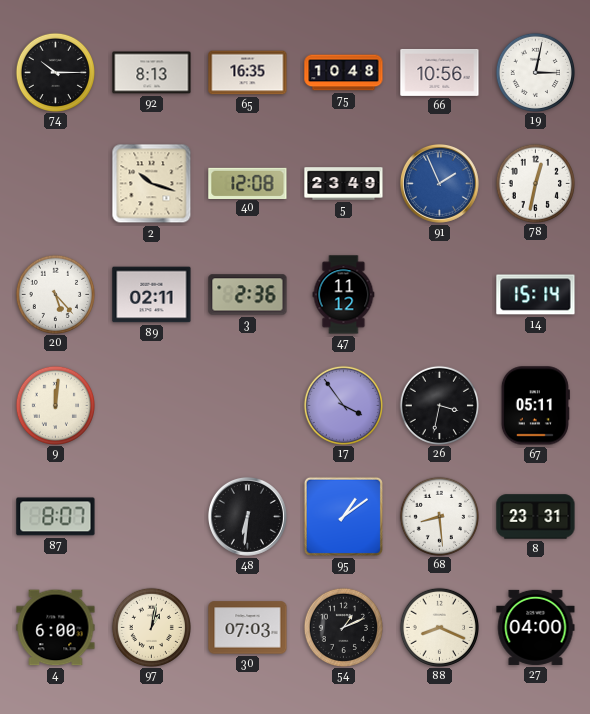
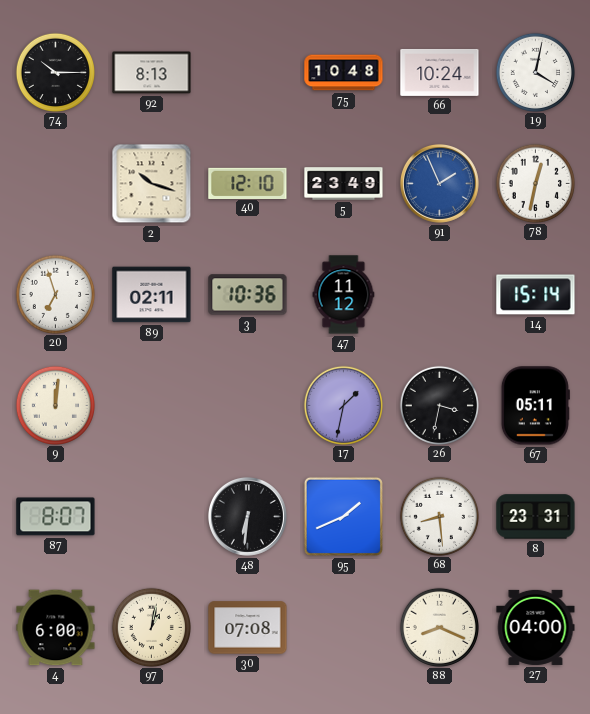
65: 16:35 -> none
66: 10:56 -> 10:24
19: 3:02 -> 4:02
40: 12:08 -> 12:10
20: 5:23 -> 6:57
3: 2:36 -> 10:36
17: 3:54 -> 1:32
95: 1:09 -> 1:41
30: 07:03 -> 07:08
54: 1:11 -> none
